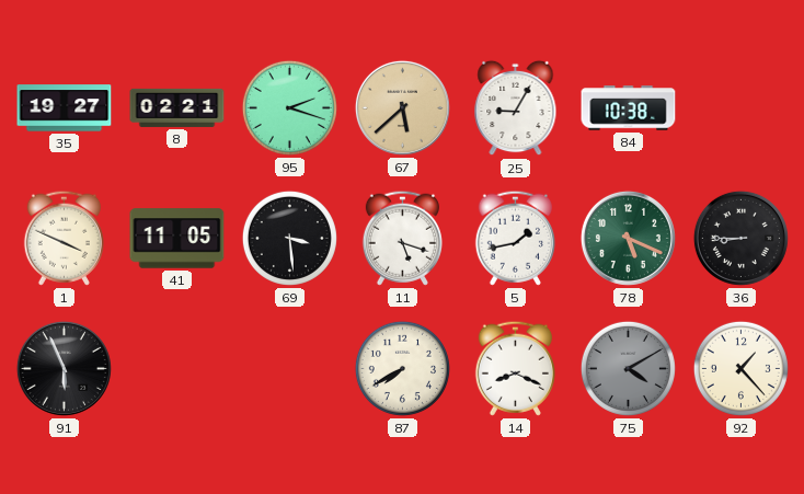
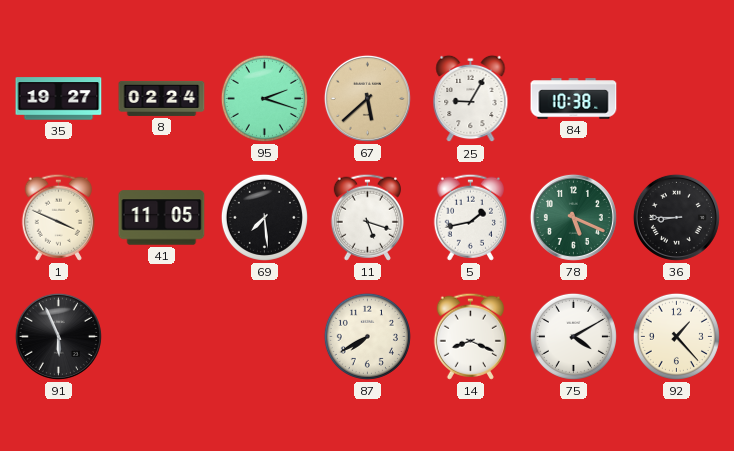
8: 02:21 -> 02:24
69: 3:29 -> 7:29
75 dial: grey -> white
